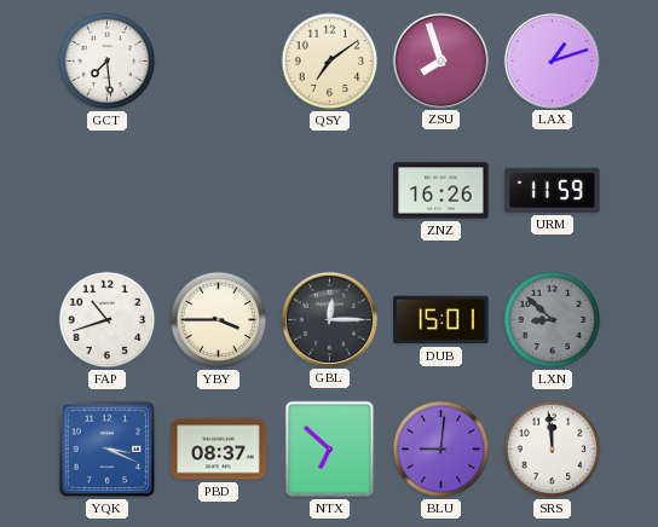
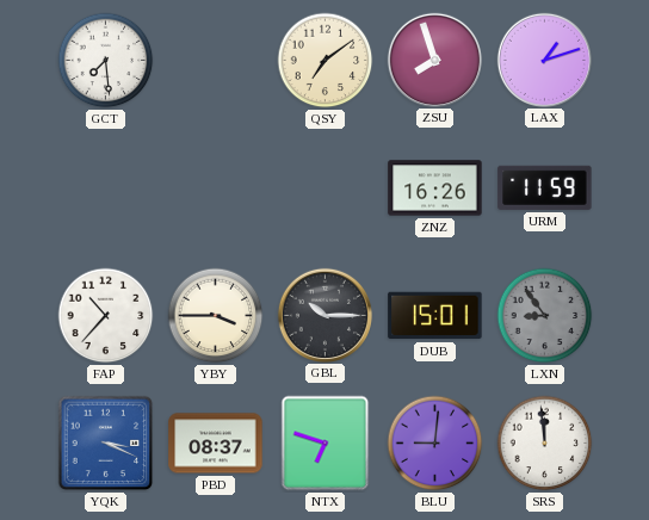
FAP: 10:42 -> 10:37
GBL: 12:15 -> 10:15
LXN: 8:52 -> 8:54
NTX: 6:52 -> 6:48
